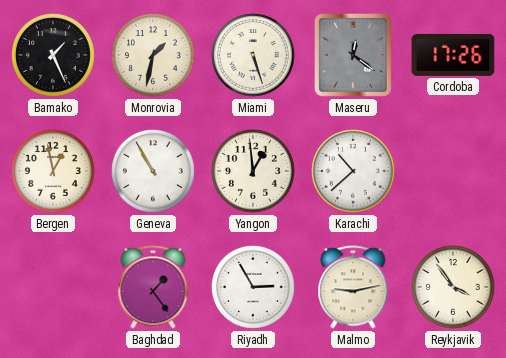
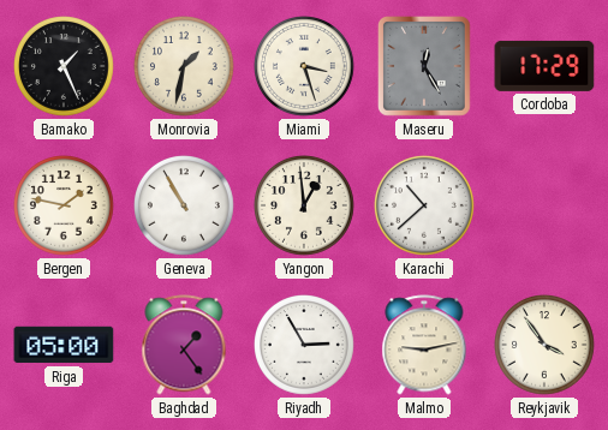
Miami: 5:27 -> 3:27
Maseru: 12:21 -> 12:25
Cordoba: 17:26 -> 17:29
Bergen: 12:58 -> 1:47
Riga: none -> 05:00
